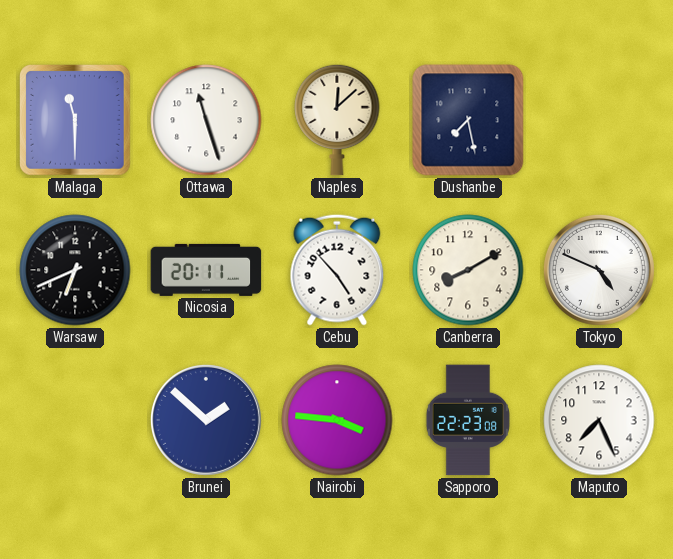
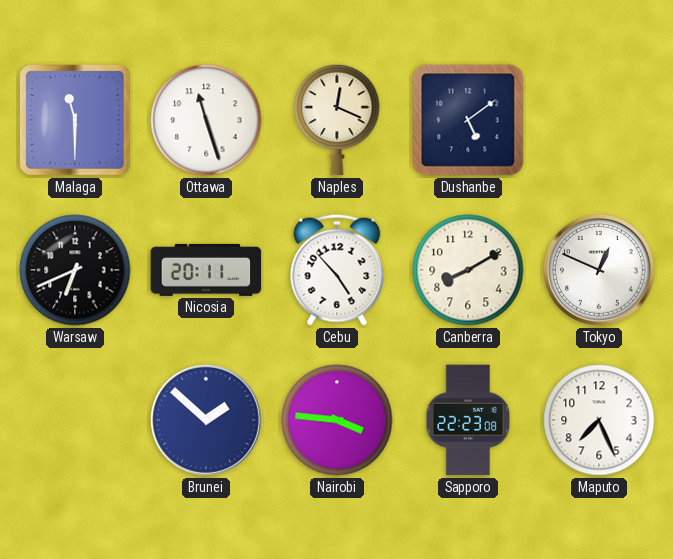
Naples: 12:08 -> 12:19
Dushanbe: 7:28 -> 5:09
Tokyo: 4:49 -> 12:49
